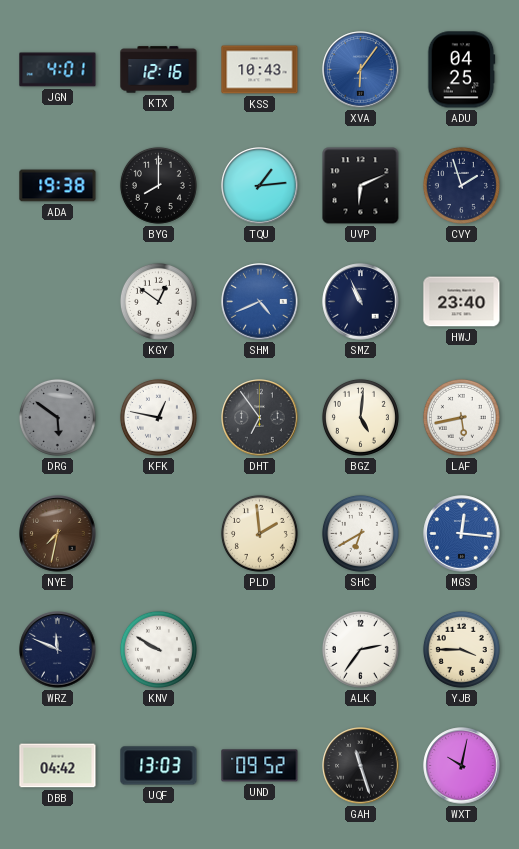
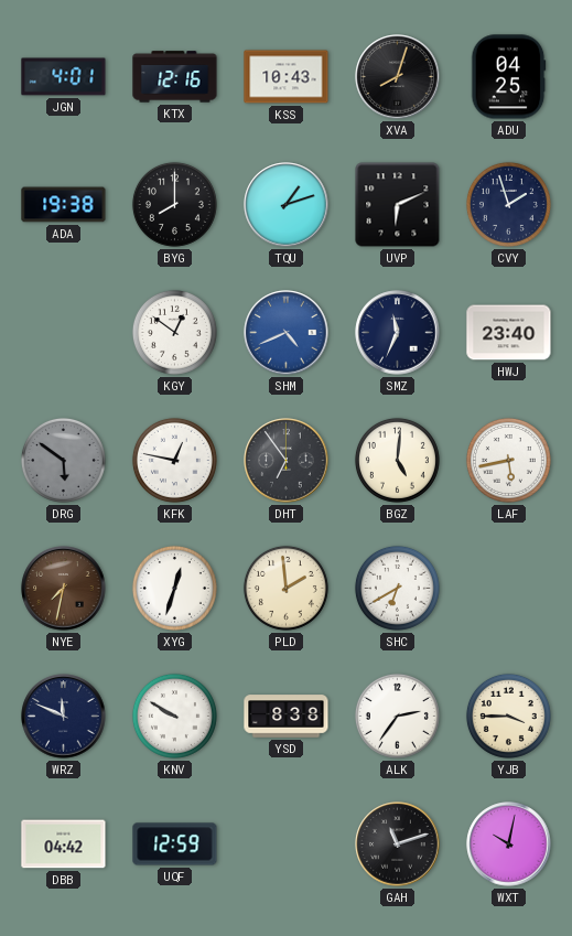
XVA: 6:06 -> 8:03
XVA dial: blue -> black
TQU: 1:14 -> 1:12
SMZ: 10:56 -> 11:34
XYG: none -> 12:33
MGS: 12:16 -> none
YSD: none -> 8:38
UQF: 13:03 -> 12:59
UND: 09:52 -> none
GAH: 11:27 -> 11:12
